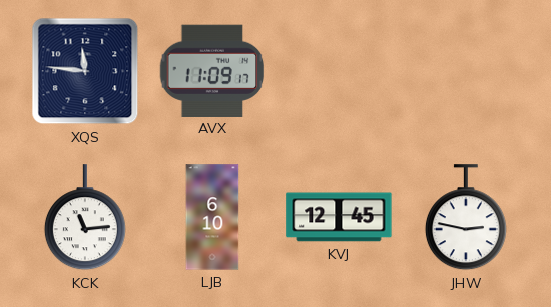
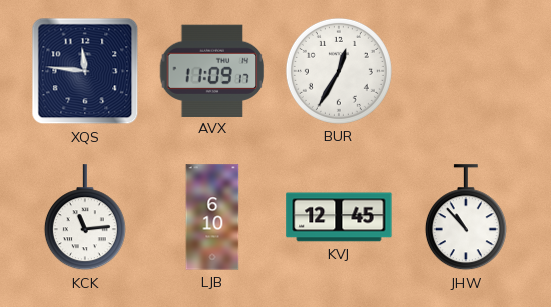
BUR: none -> 12:35
JHW: 2:47 -> 10:53
